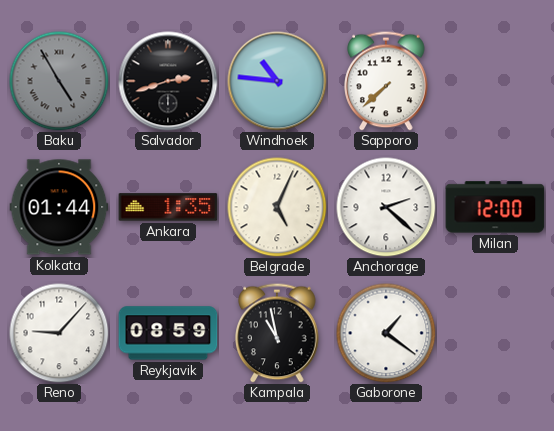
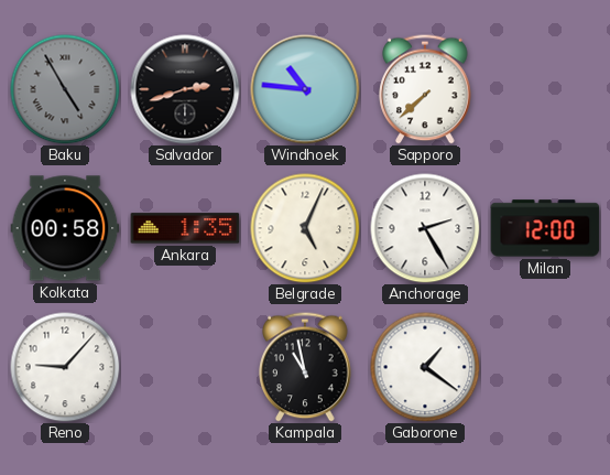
Kolkata: 01:44 -> 00:58
Anchorage: 2:22 -> 2:25
Reykjavik: 08:59 -> none
